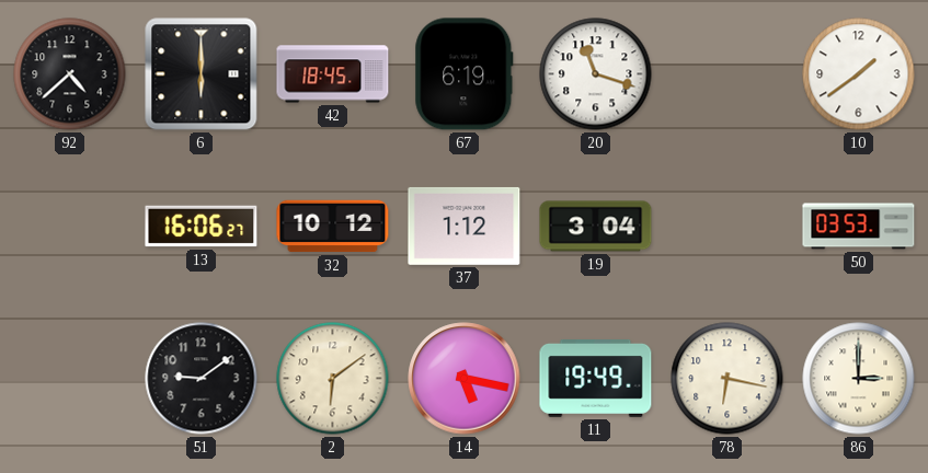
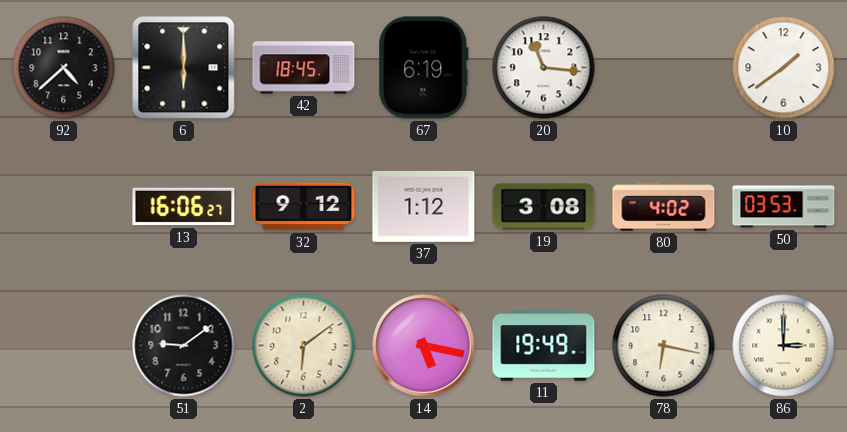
20: 11:18 -> 11:16
32: 10:12 -> 9:12
19: 3:04 -> 3:08
80: none -> 4:02
